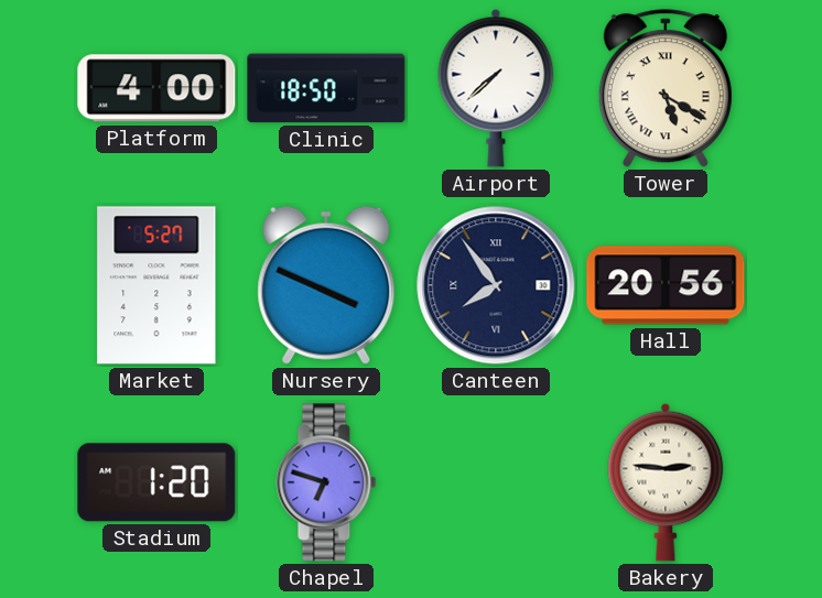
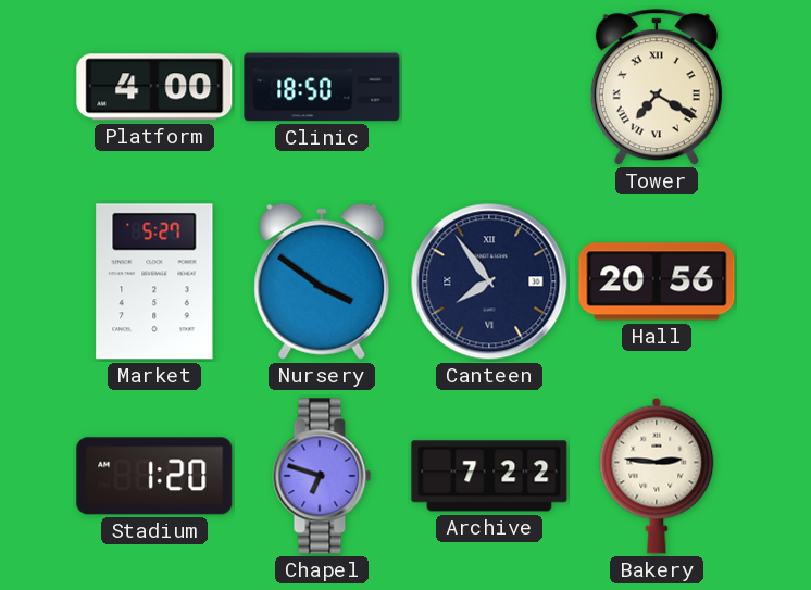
Airport: 7:38 -> none
Tower: 5:20 -> 7:20
Nursery: 3:49 -> 3:51
Archive: none -> 7:22
